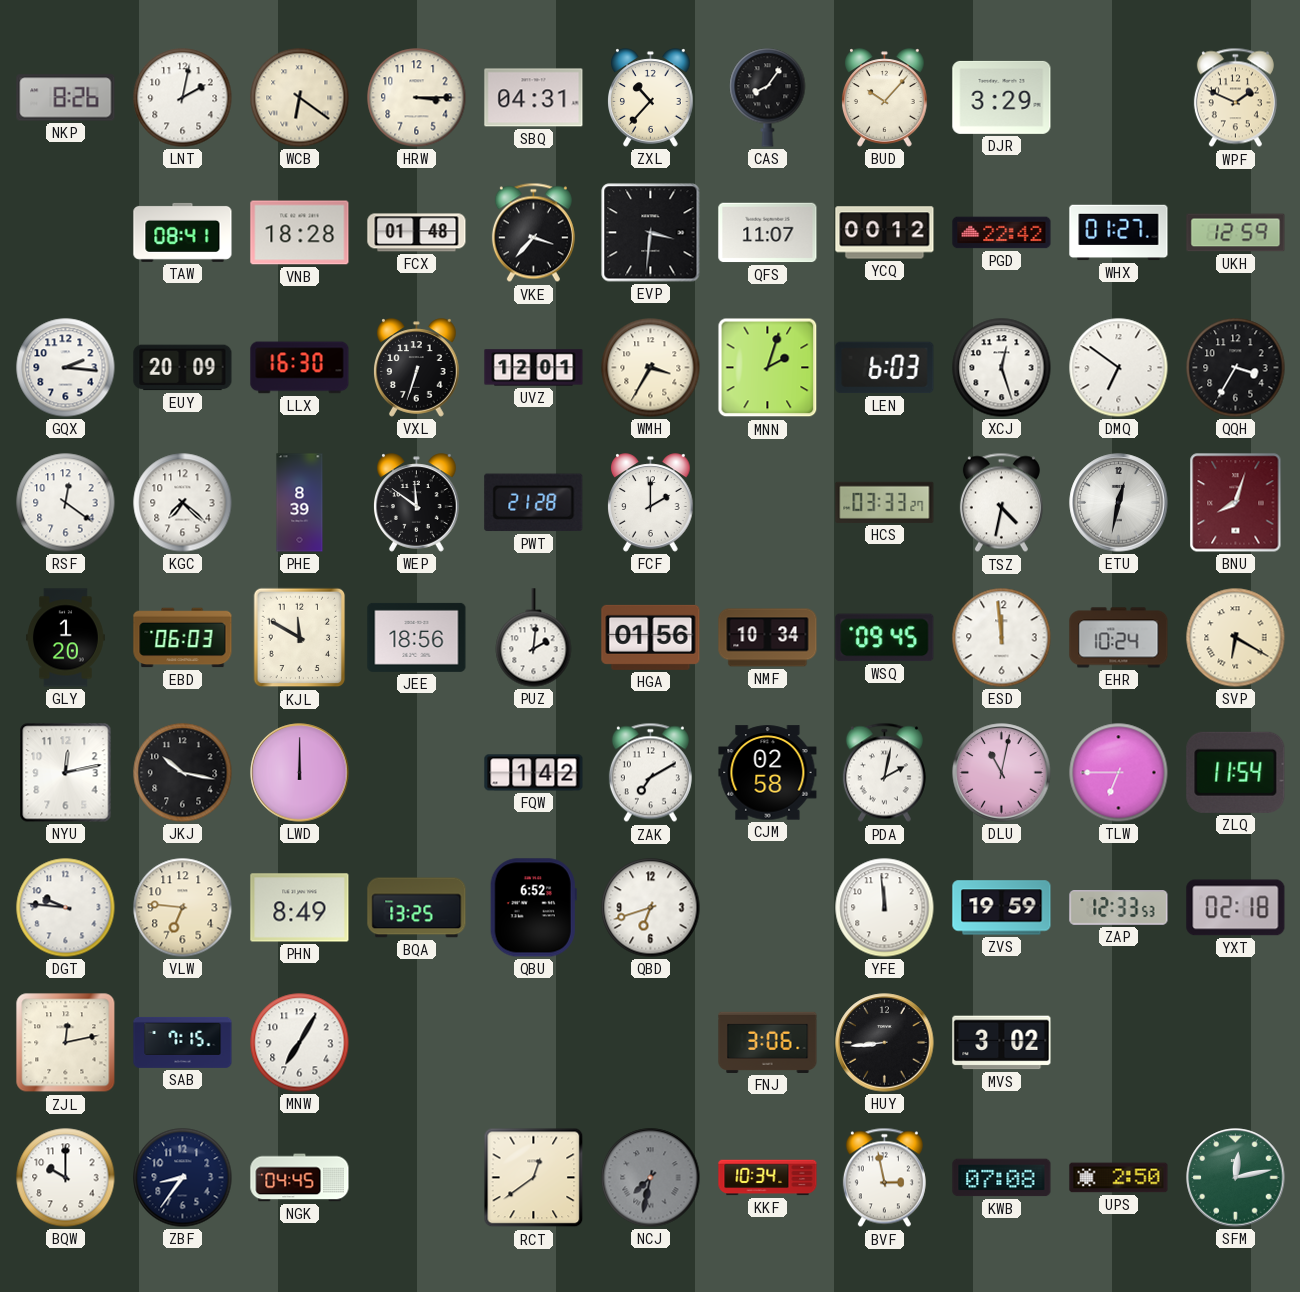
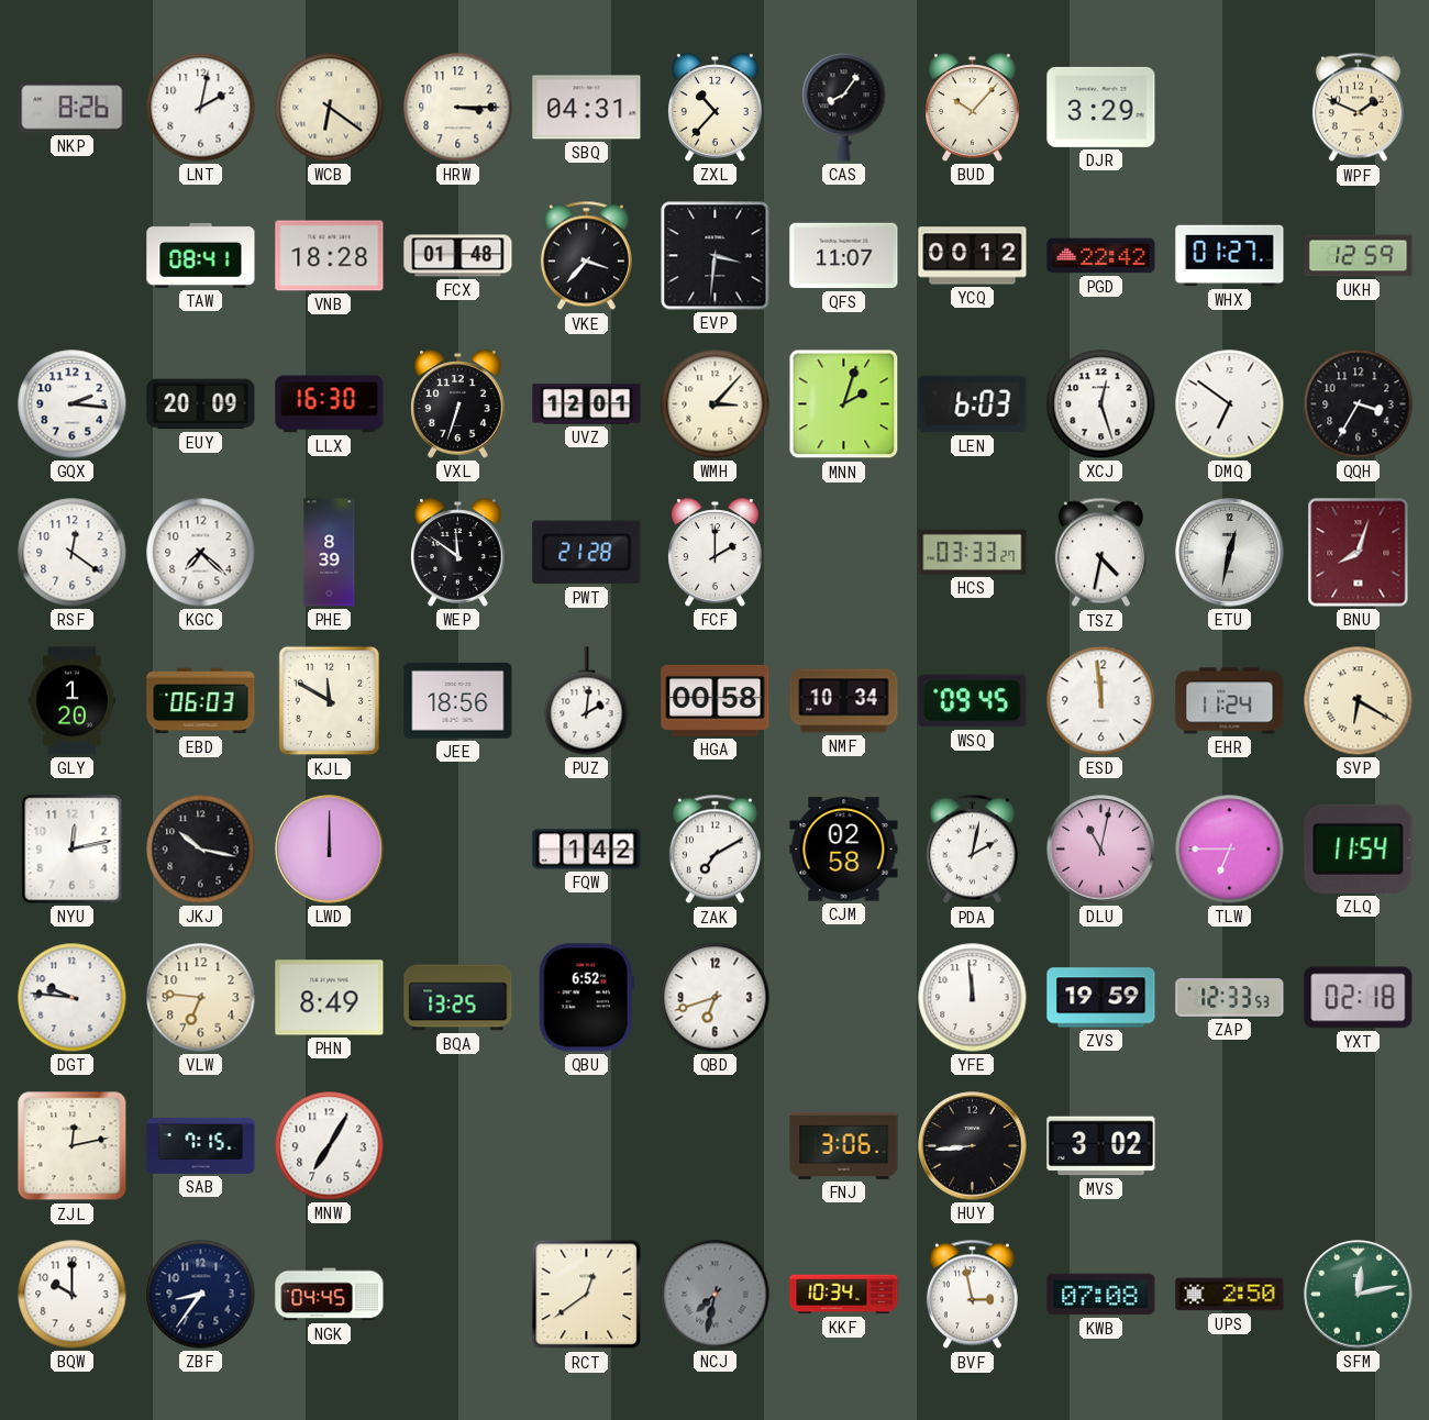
WMH: 3:35 -> 3:07
HGA: 01:56 -> 00:58
EHR: 10:24 -> 11:24
